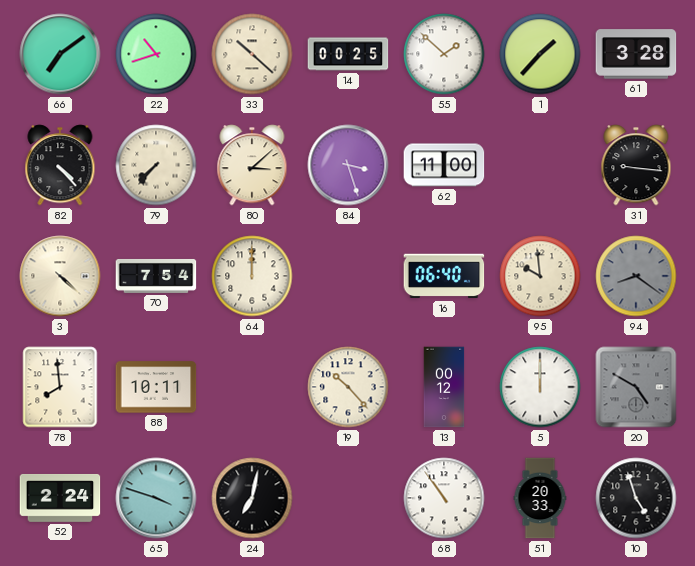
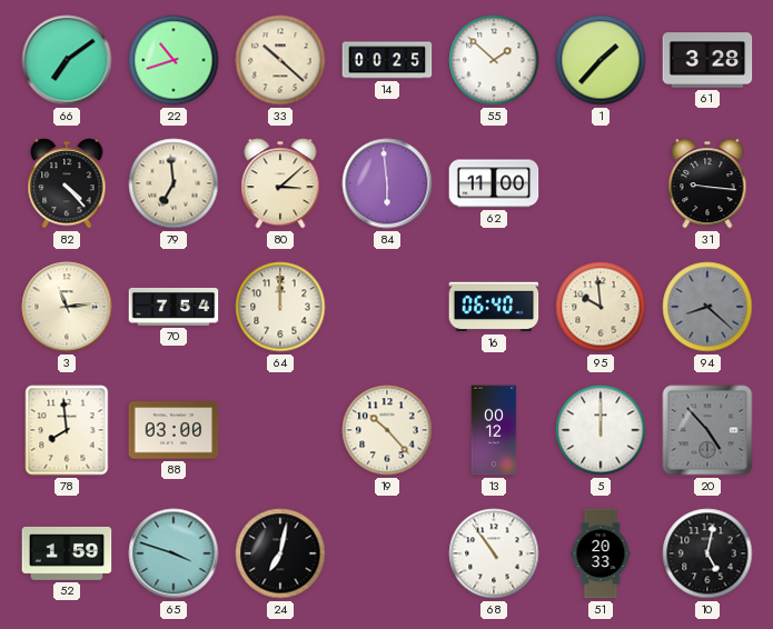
79: 7:37 -> 6:59
84: 3:27 -> 5:59
3: 4:22 -> 11:14
94: 8:21 -> 8:22
88: 10:11 -> 03:00
20: 4:50 -> 4:53
52: 2:24 -> 1:59
10: 4:57 -> 5:02
